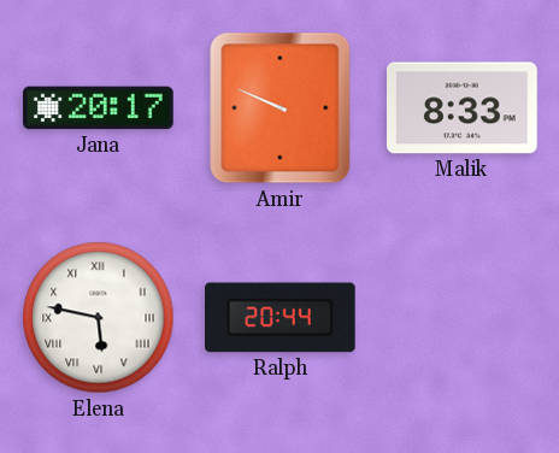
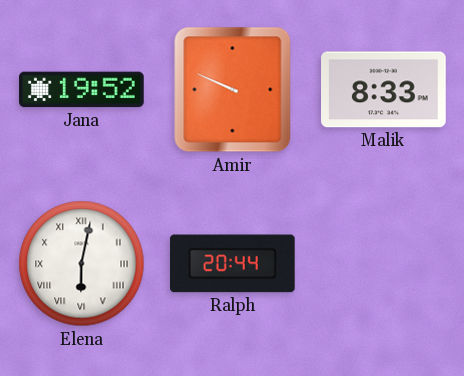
Jana: 20:17 -> 19:52
Elena: 5:47 -> 6:02
